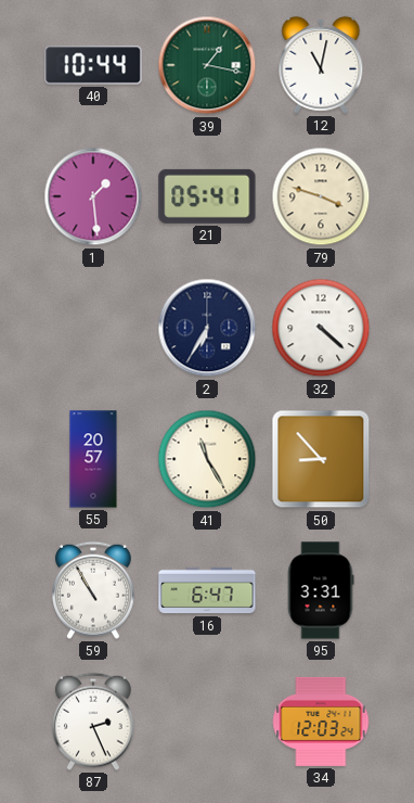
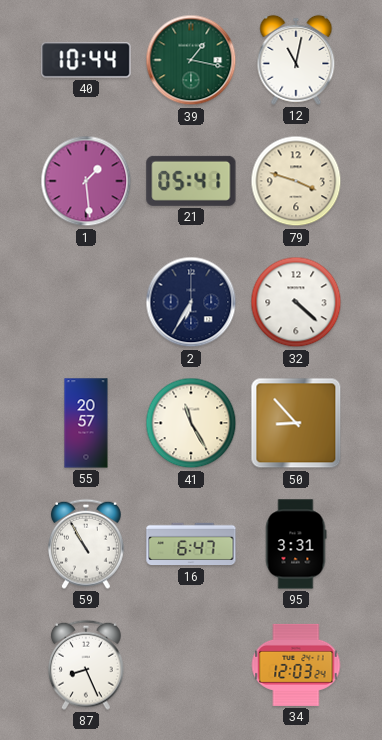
87: 2:26 -> 8:26
